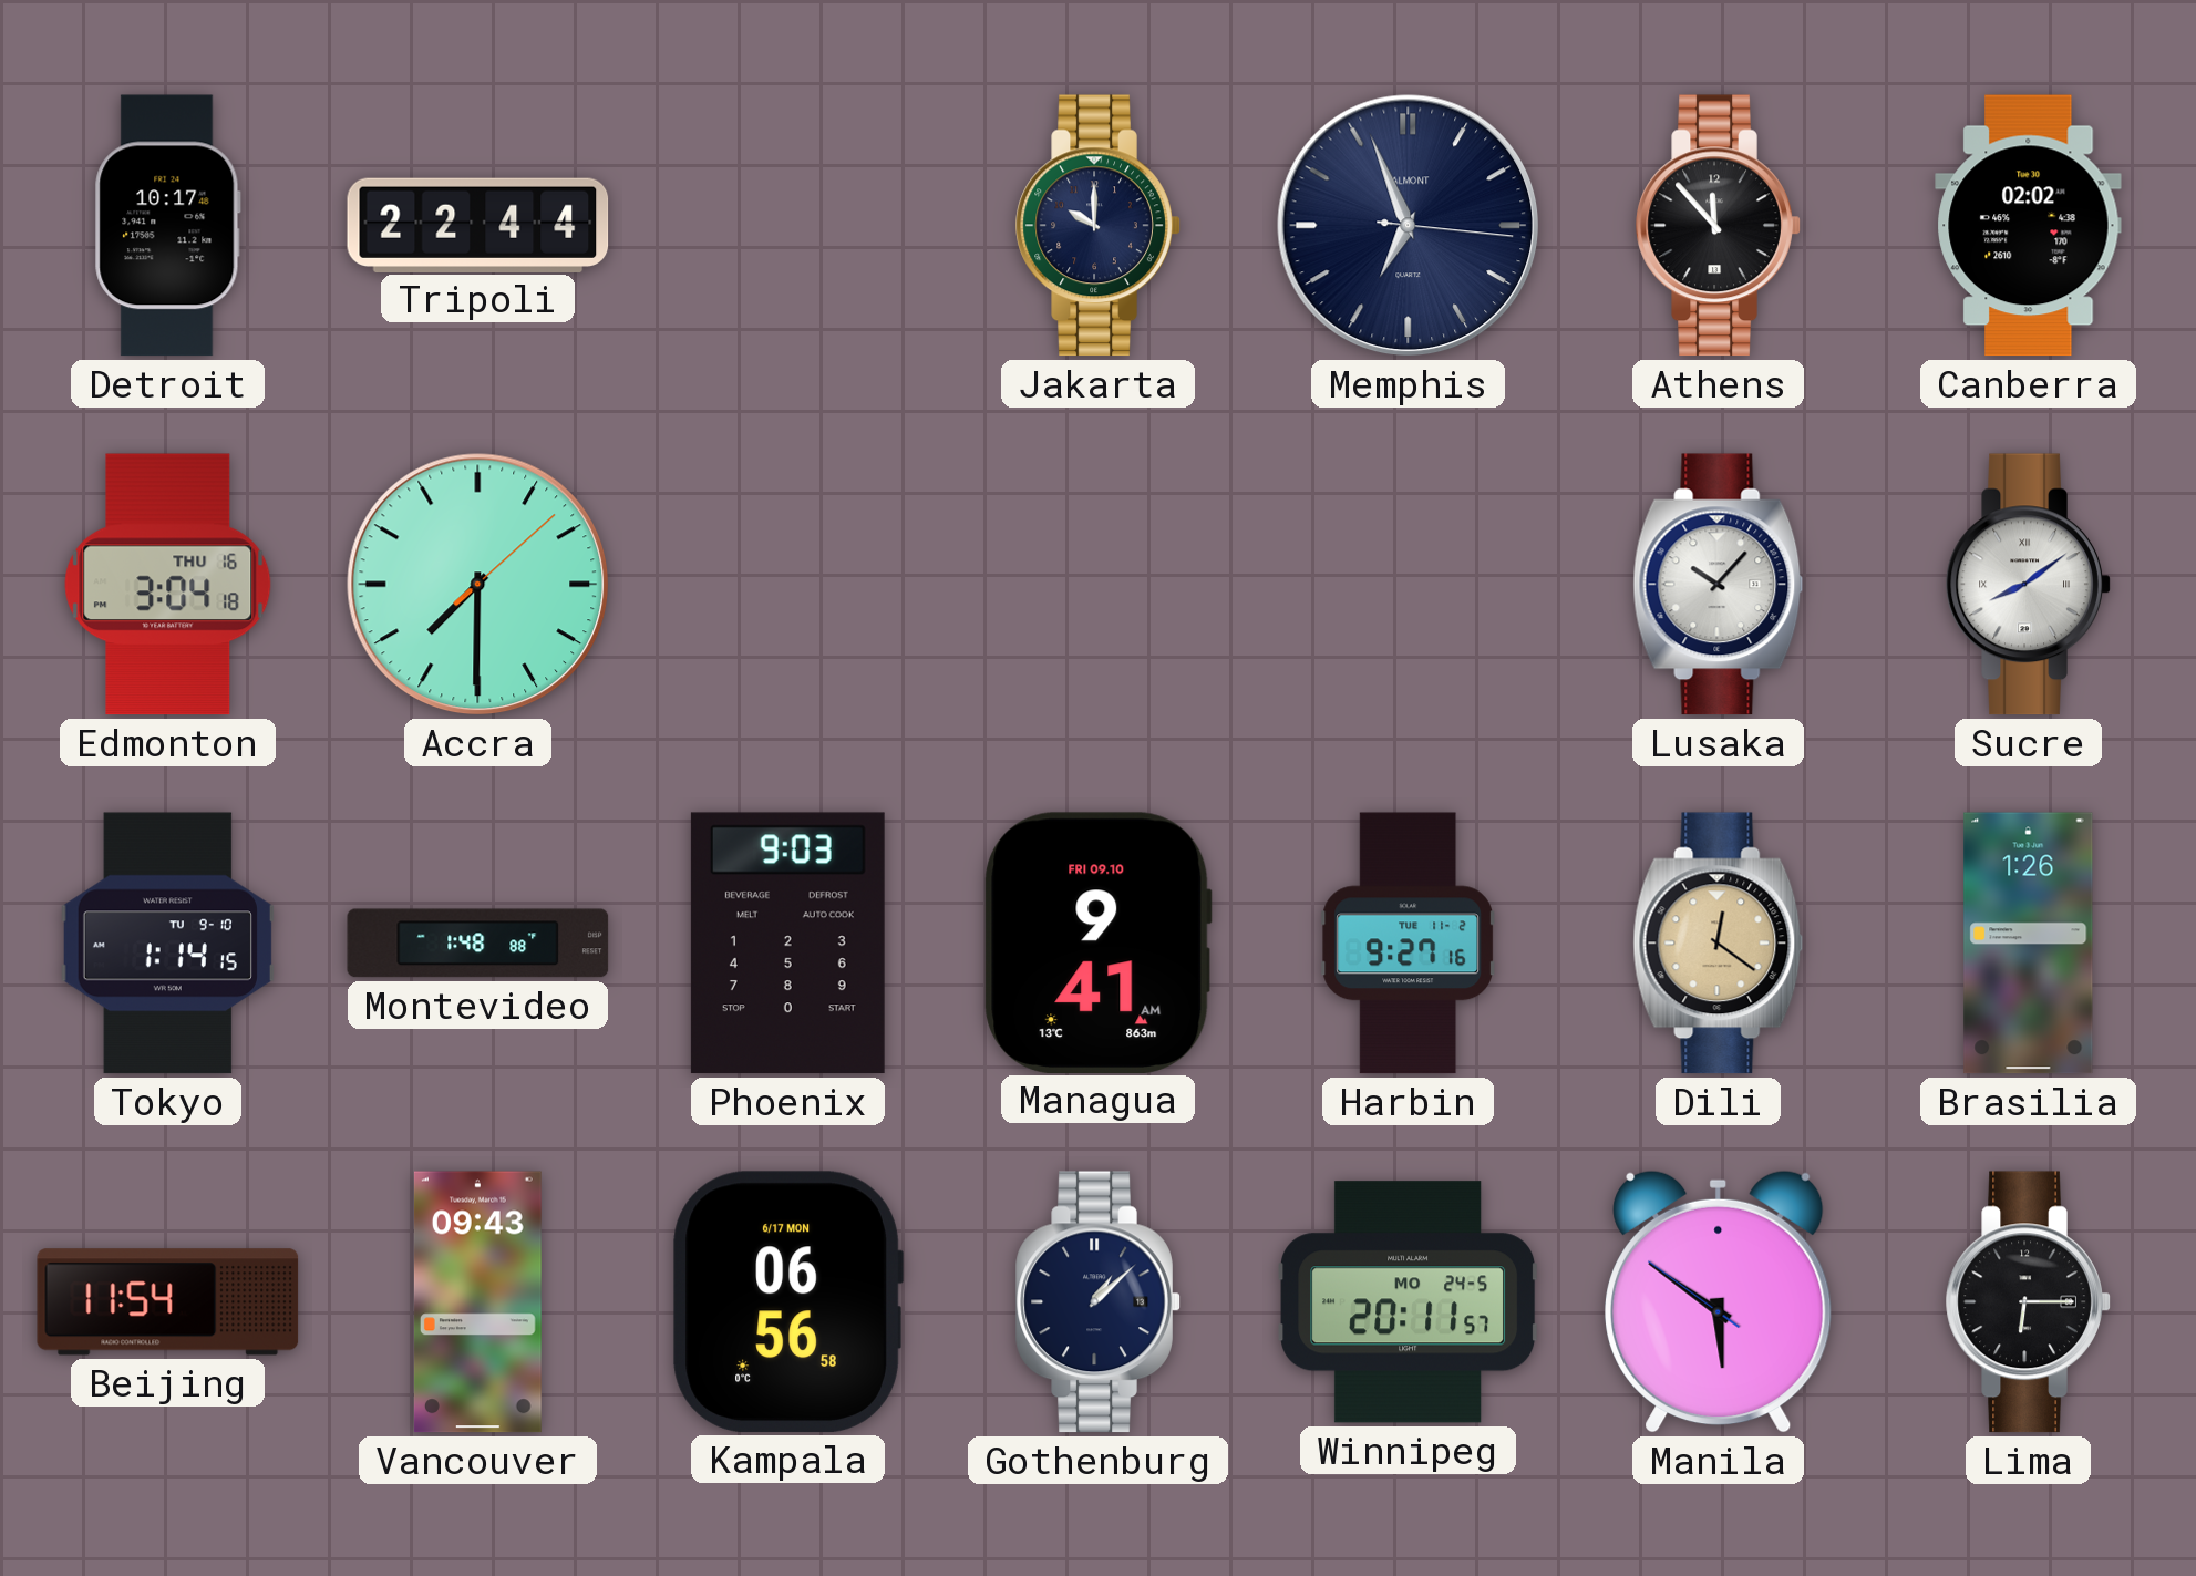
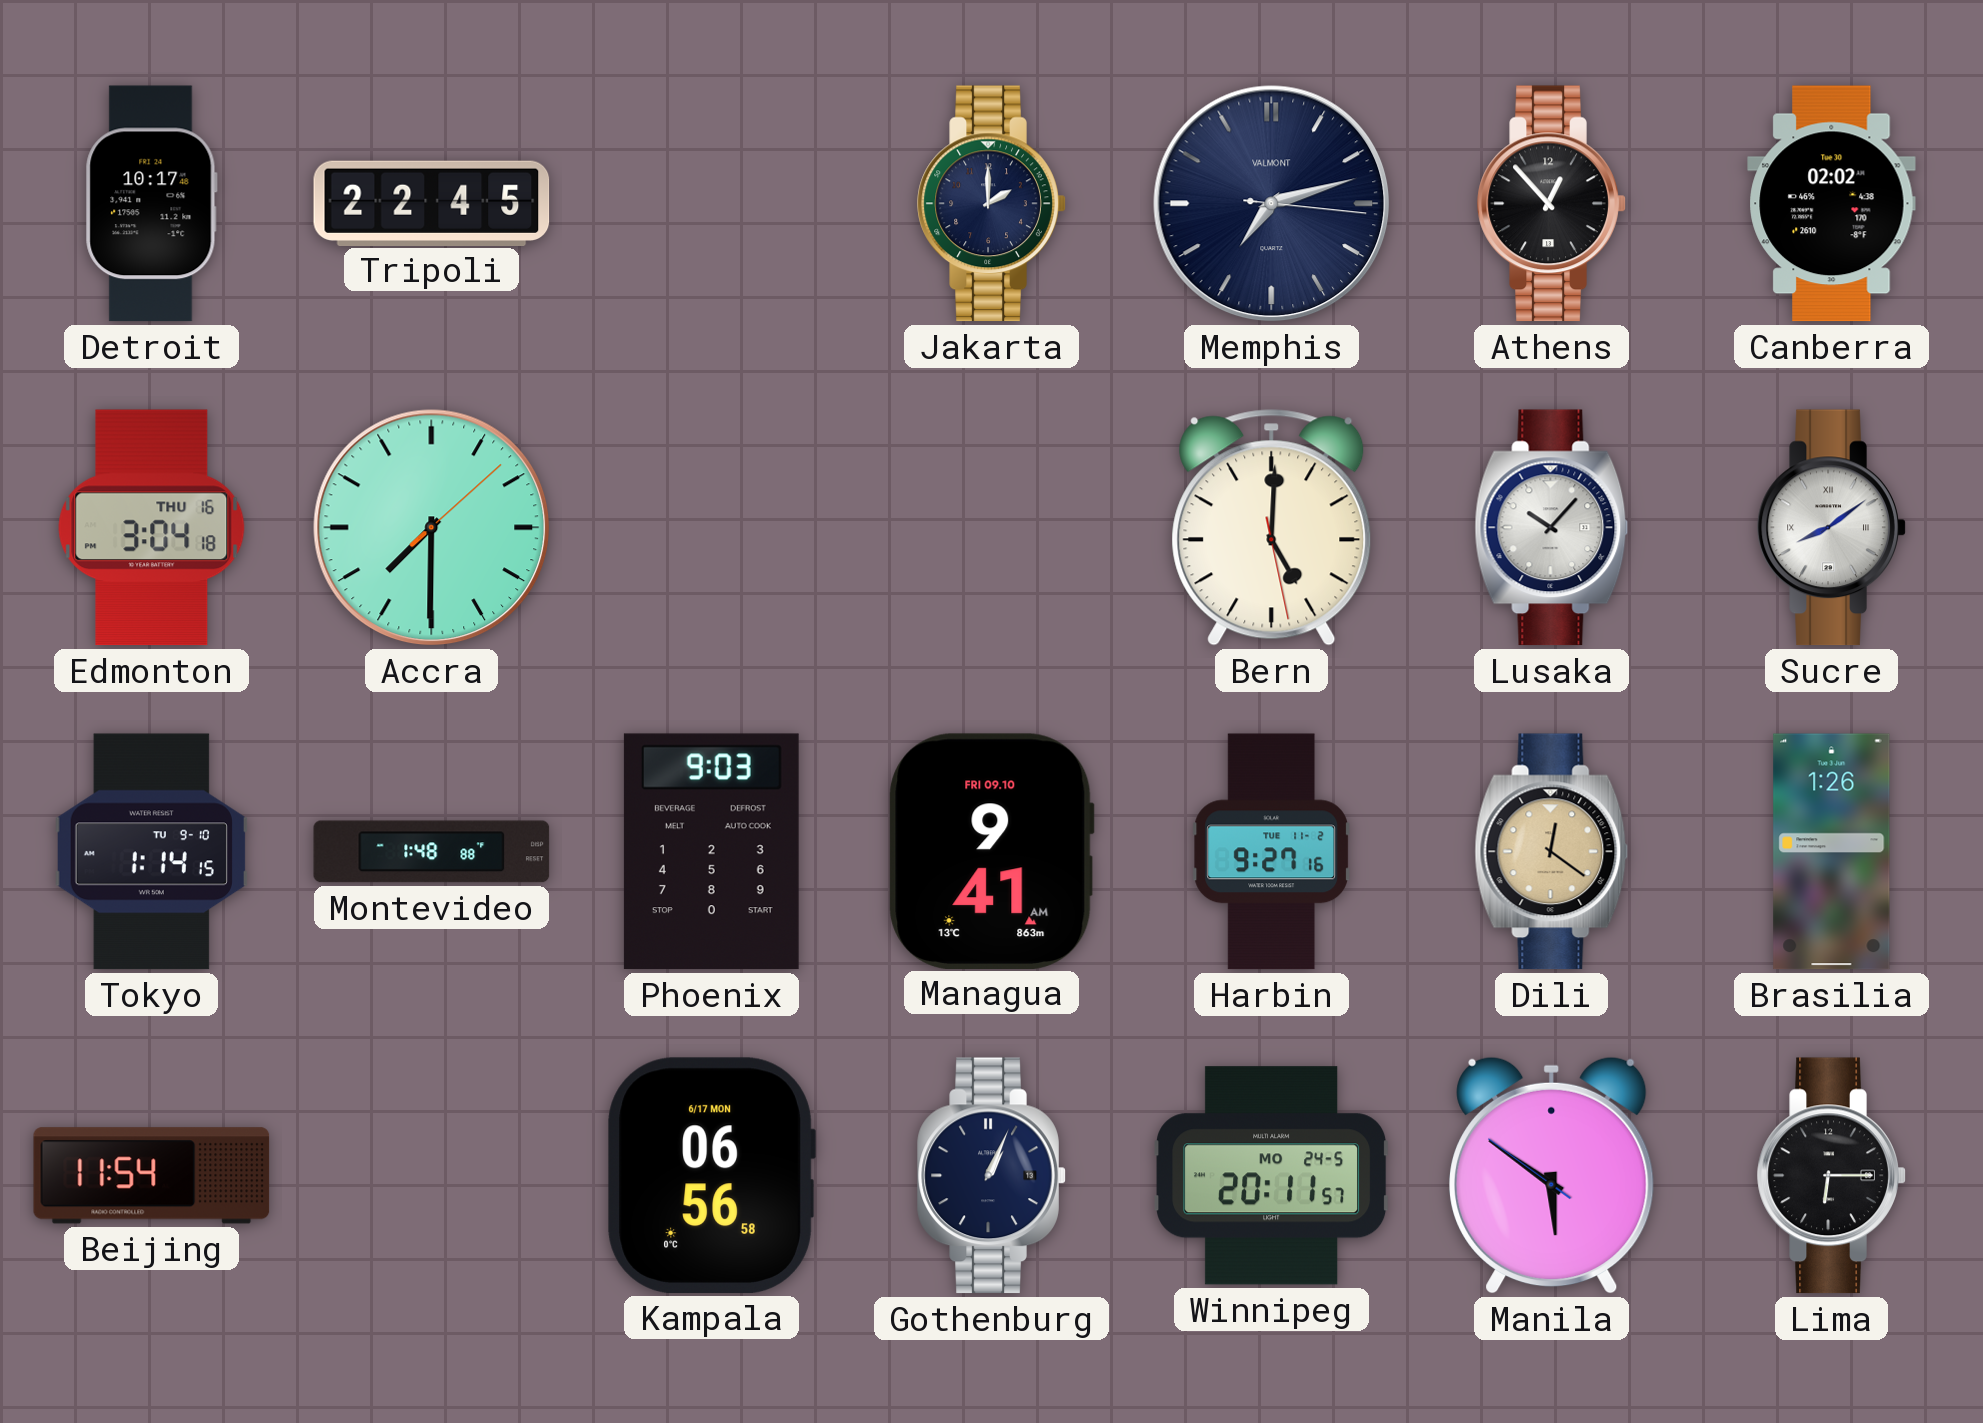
Tripoli: 22:44 -> 22:45
Jakarta: 10:00 -> 2:00
Memphis: 6:56 -> 7:12
Athens: 11:53 -> 12:53
Bern: none -> 5:00
Vancouver: 09:43 -> none
Gothenburg: 1:08 -> 1:04
